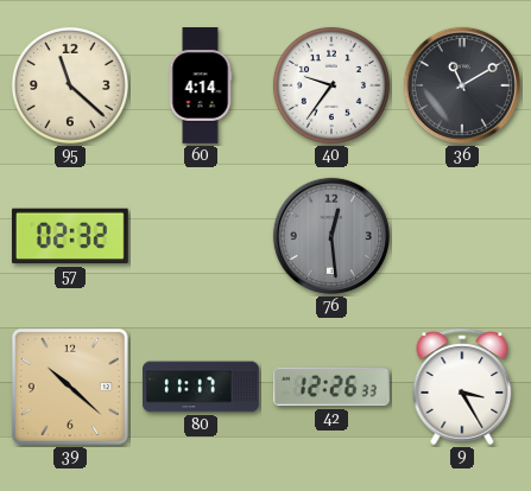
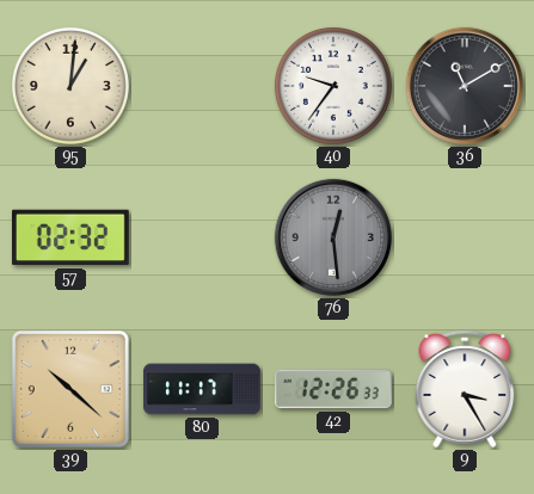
95: 11:22 -> 1:01
60: 4:14 -> none
